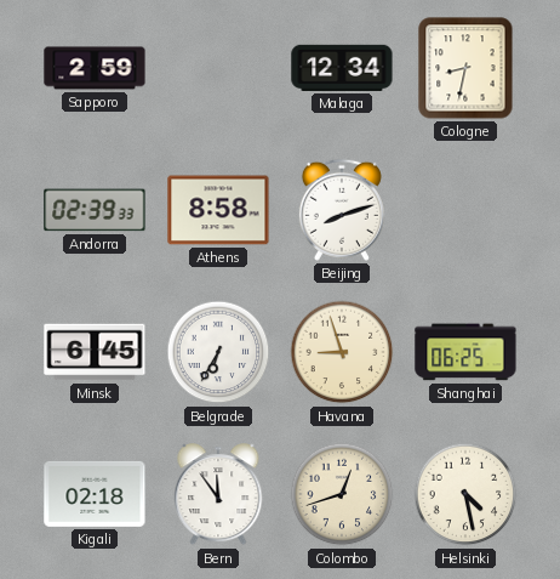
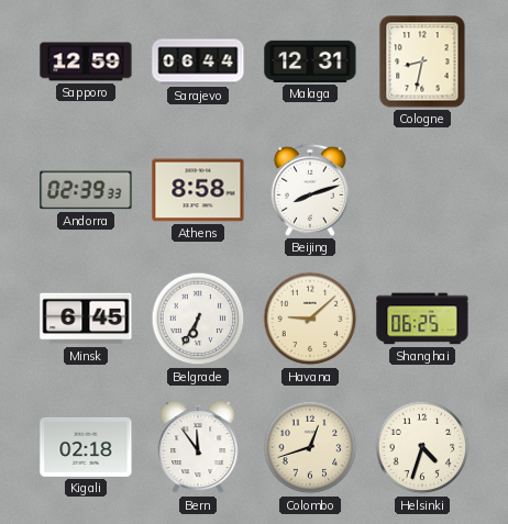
Sapporo: 2:59 -> 12:59
Sarajevo: none -> 06:44
Malaga: 12:34 -> 12:31
Havana: 8:57 -> 9:08
Helsinki: 4:28 -> 4:33
